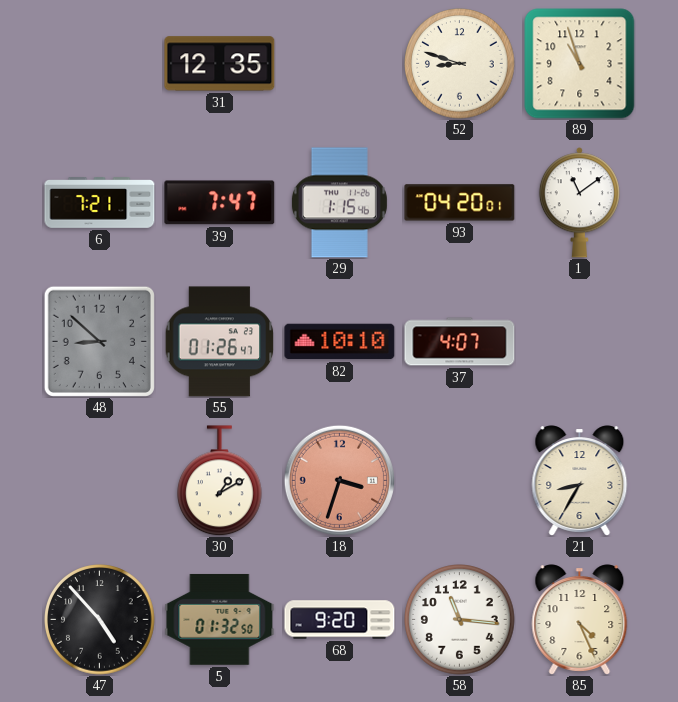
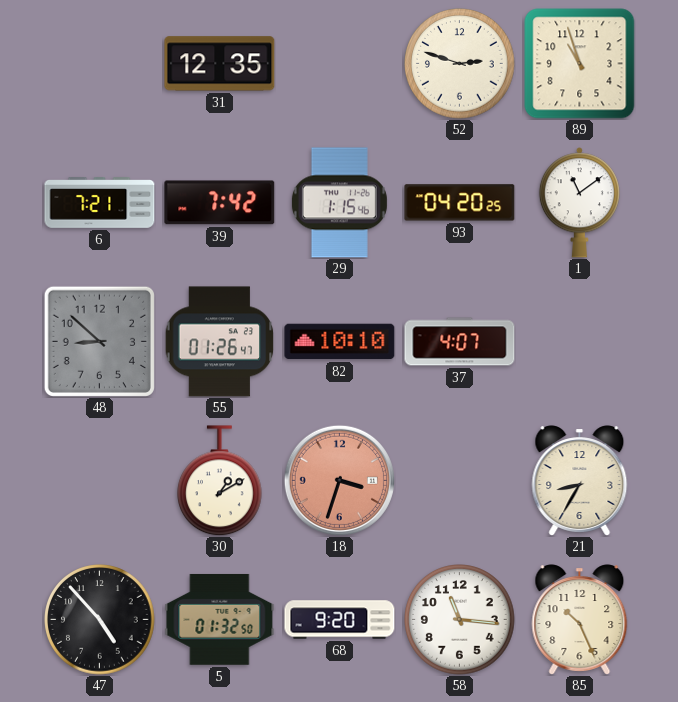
52: 8:48 -> 2:48
39: 7:47 -> 7:42
93: 04:20:01 -> 04:20:25
85: 4:26 -> 10:26
